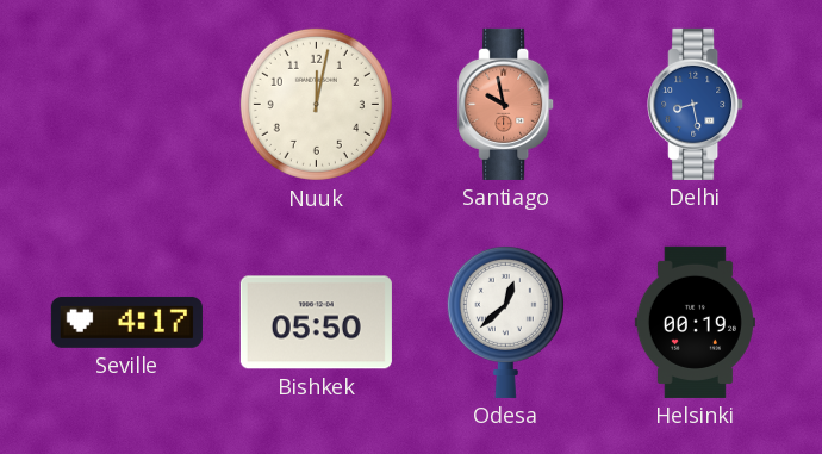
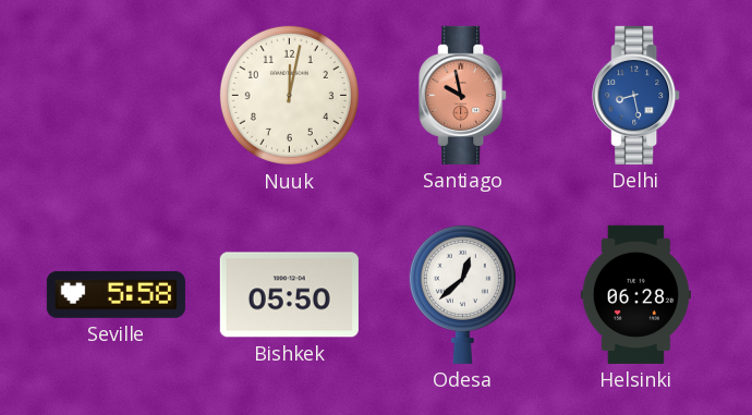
Seville: 4:17 -> 5:58
Helsinki: 00:19 -> 06:28
